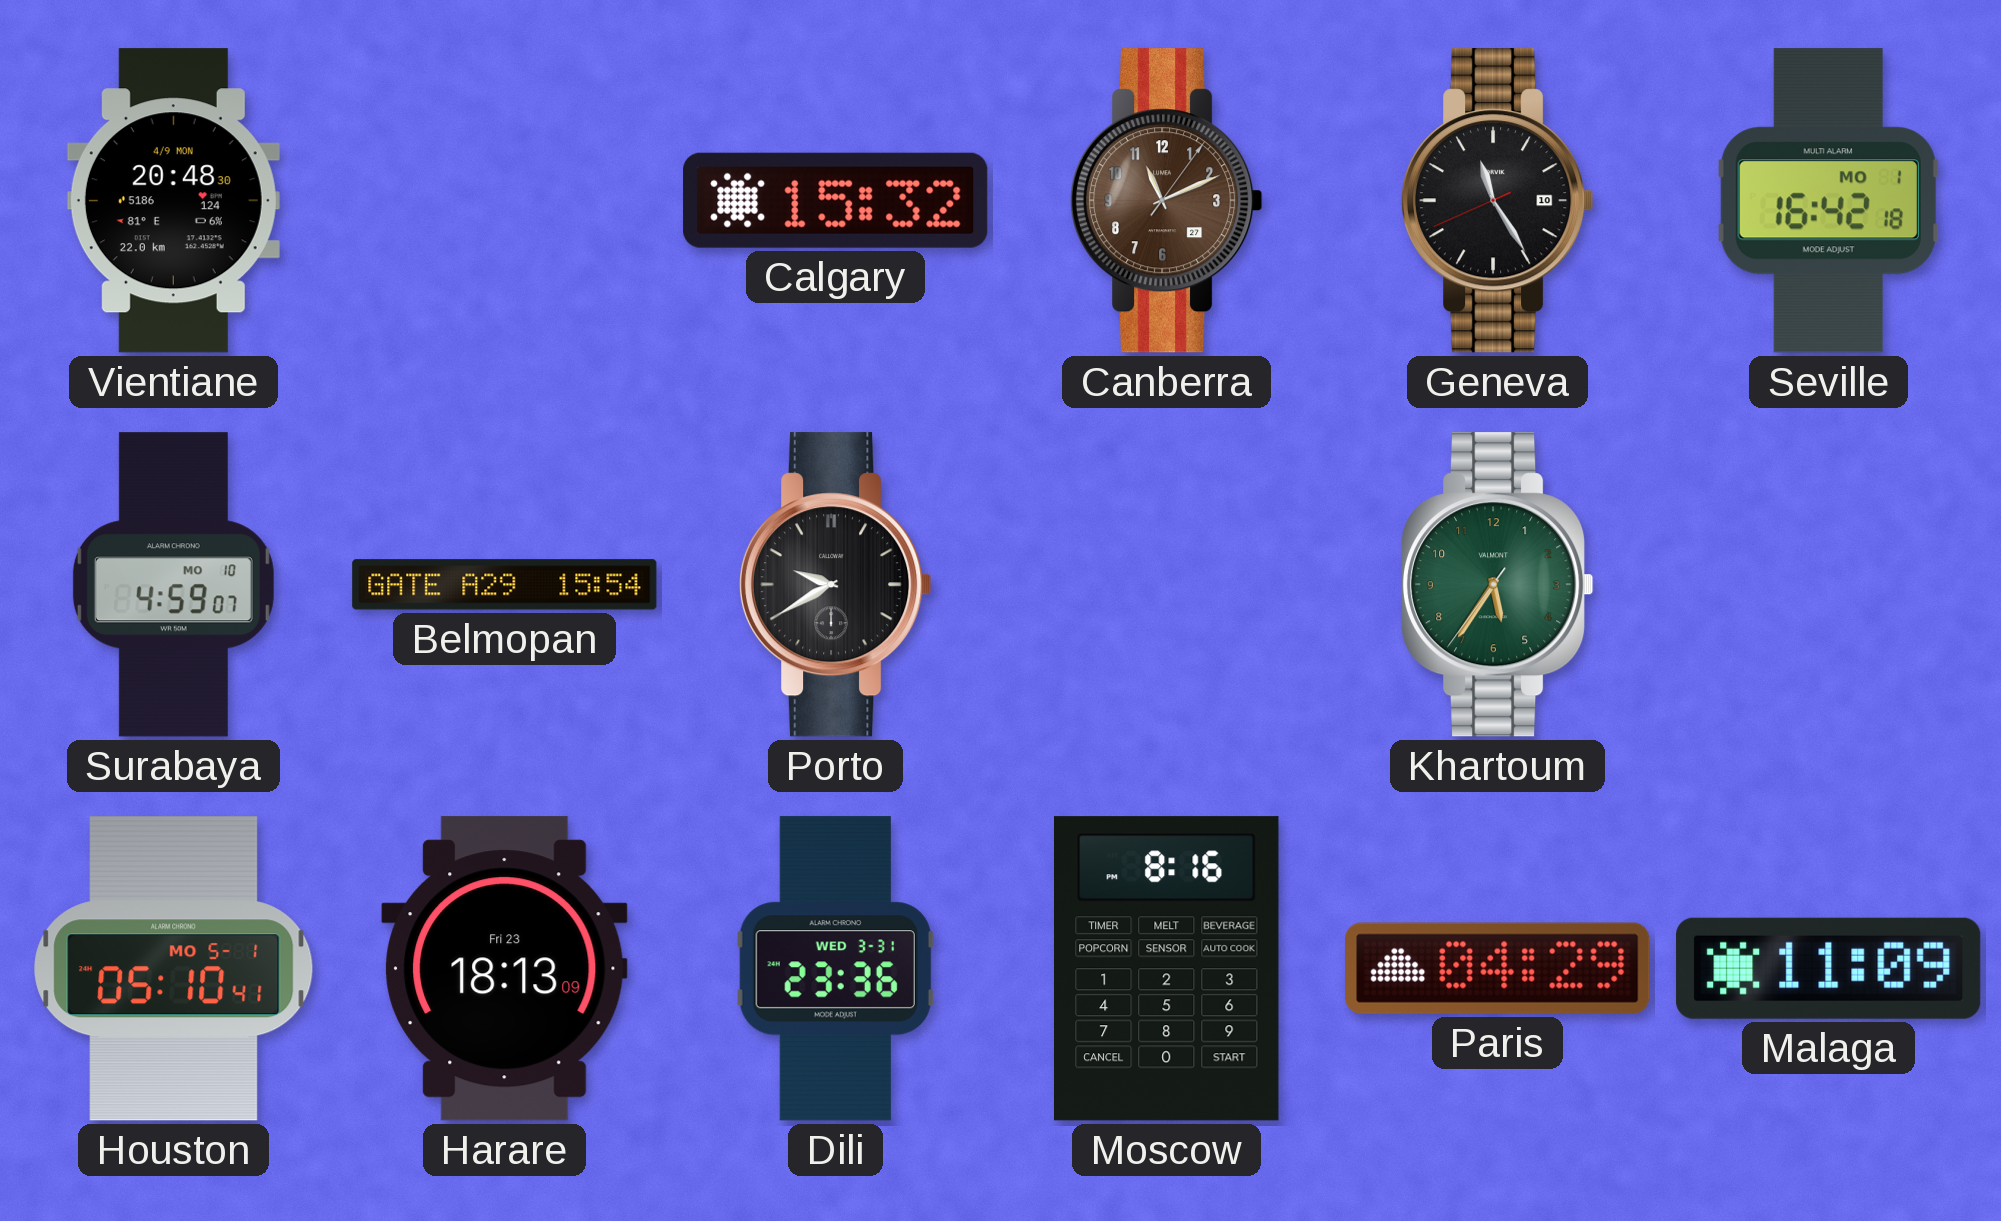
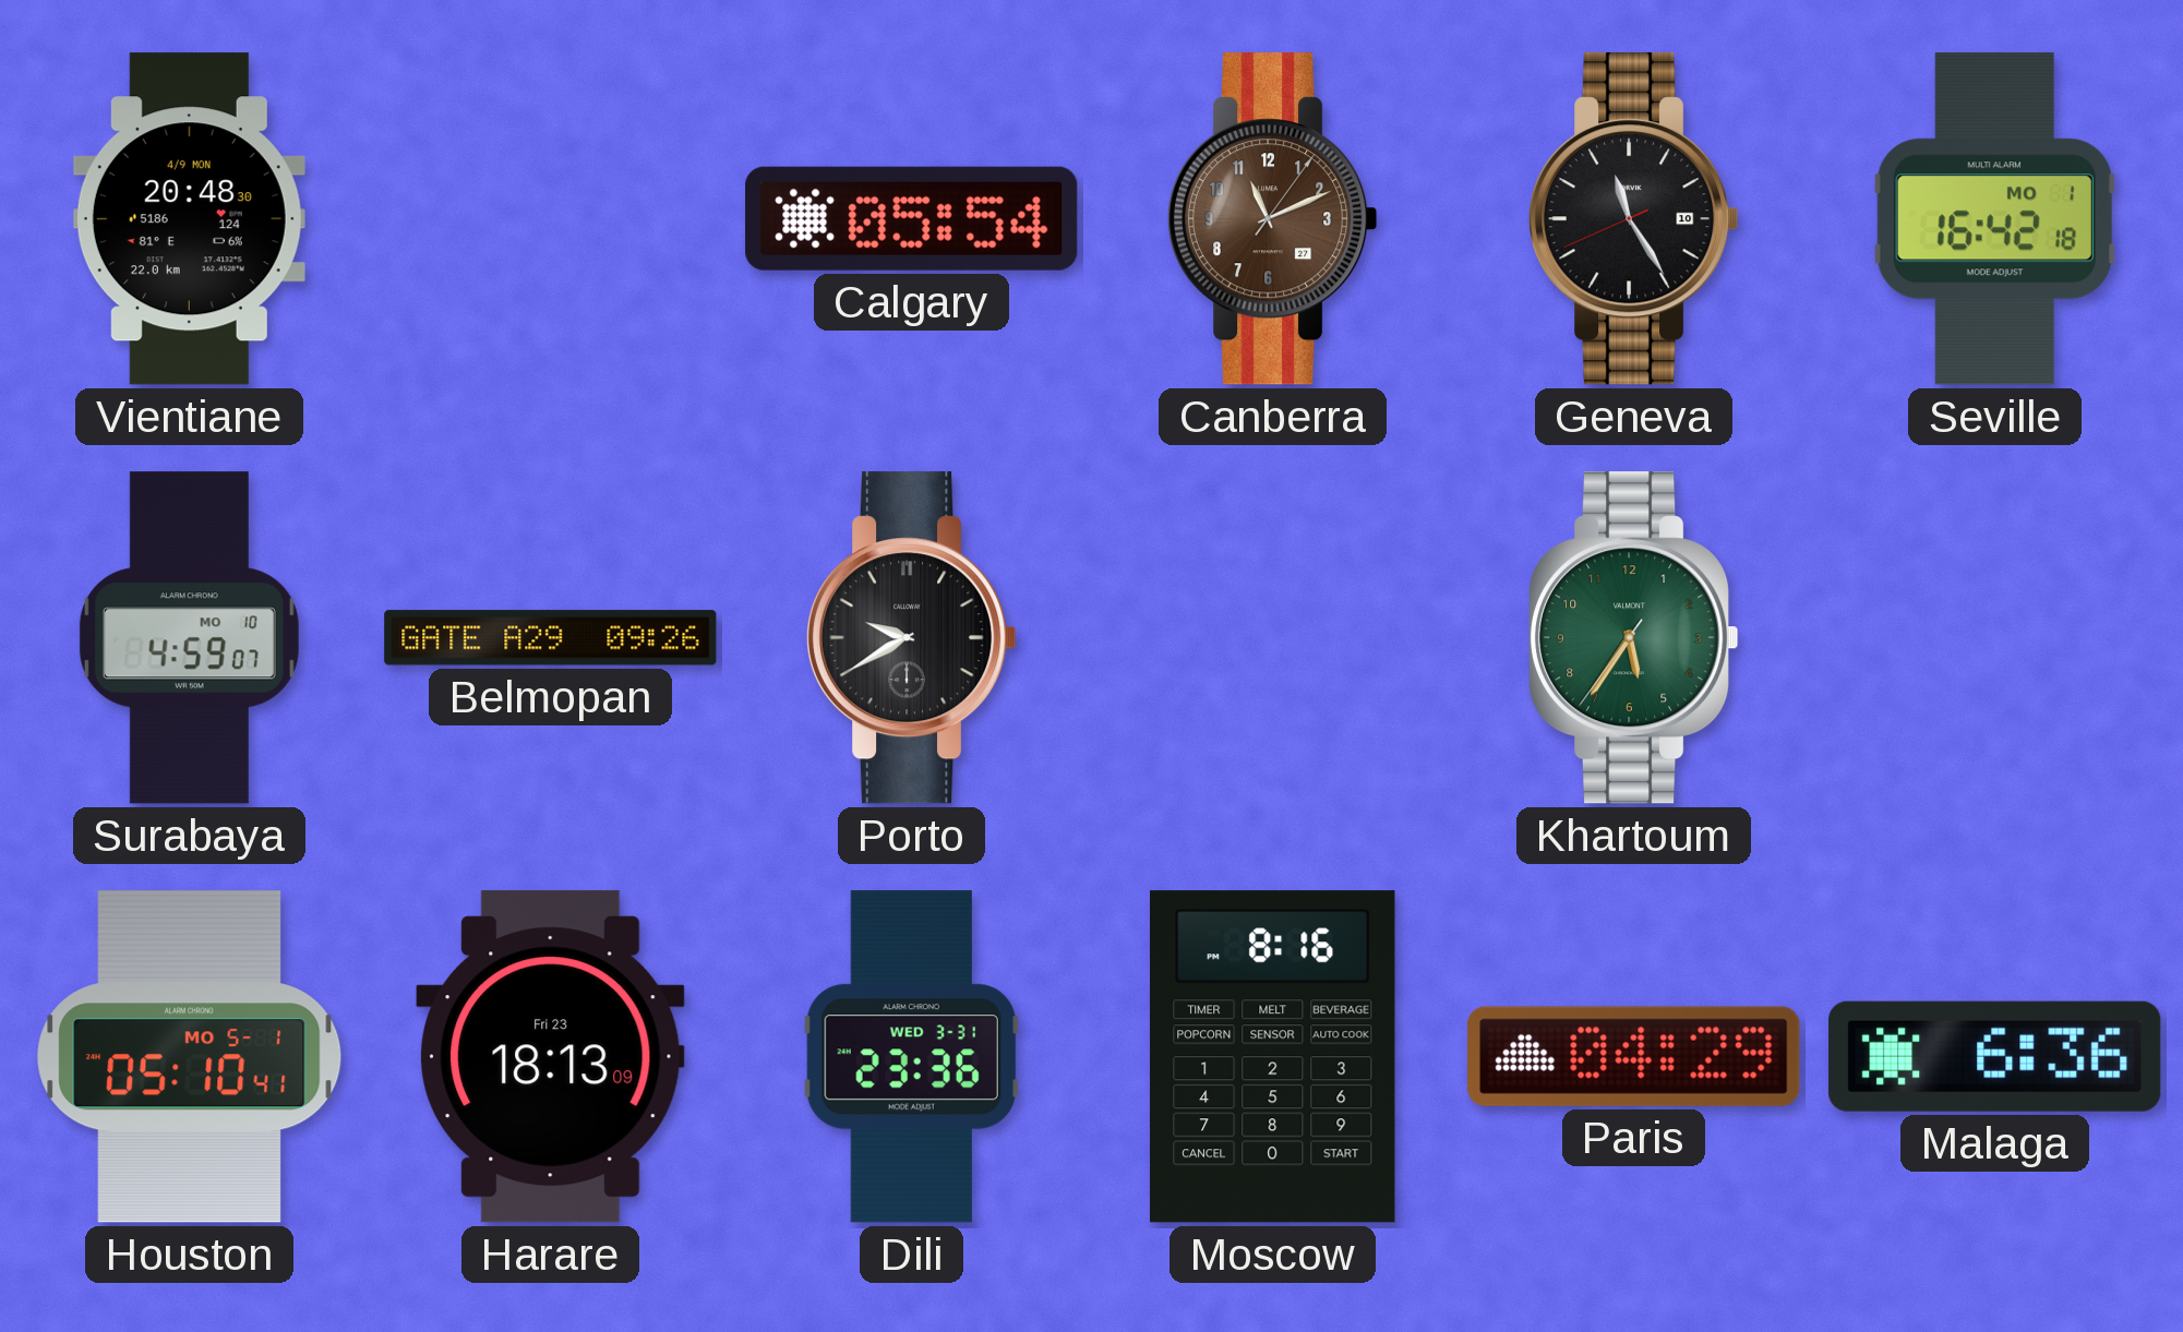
Calgary: 15:32 -> 05:54
Belmopan: 15:54 -> 09:26
Malaga: 11:09 -> 6:36
